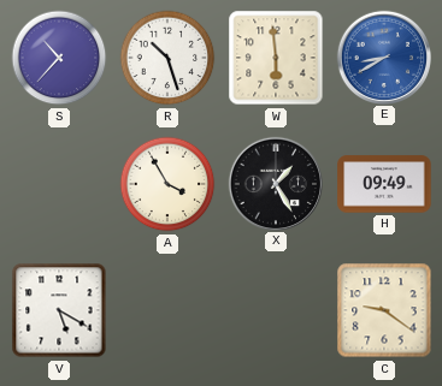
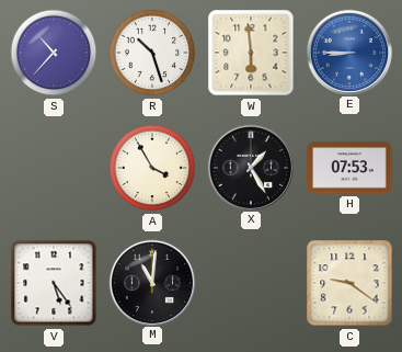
E: 8:40 -> 8:45
H: 09:49 -> 07:53
V: 5:20 -> 5:24
M: none -> 11:01
